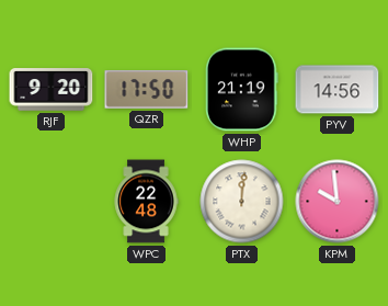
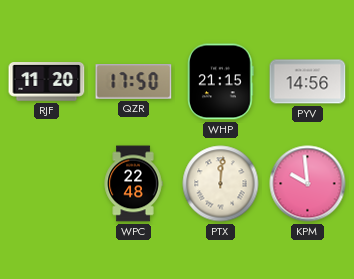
RJF: 9:20 -> 11:20
WHP: 21:19 -> 21:15
